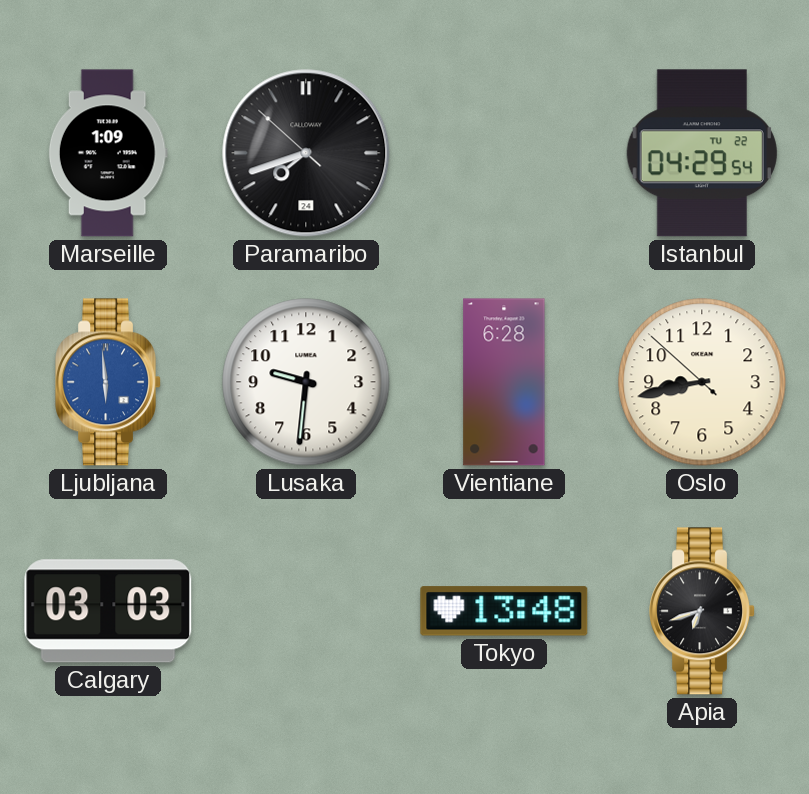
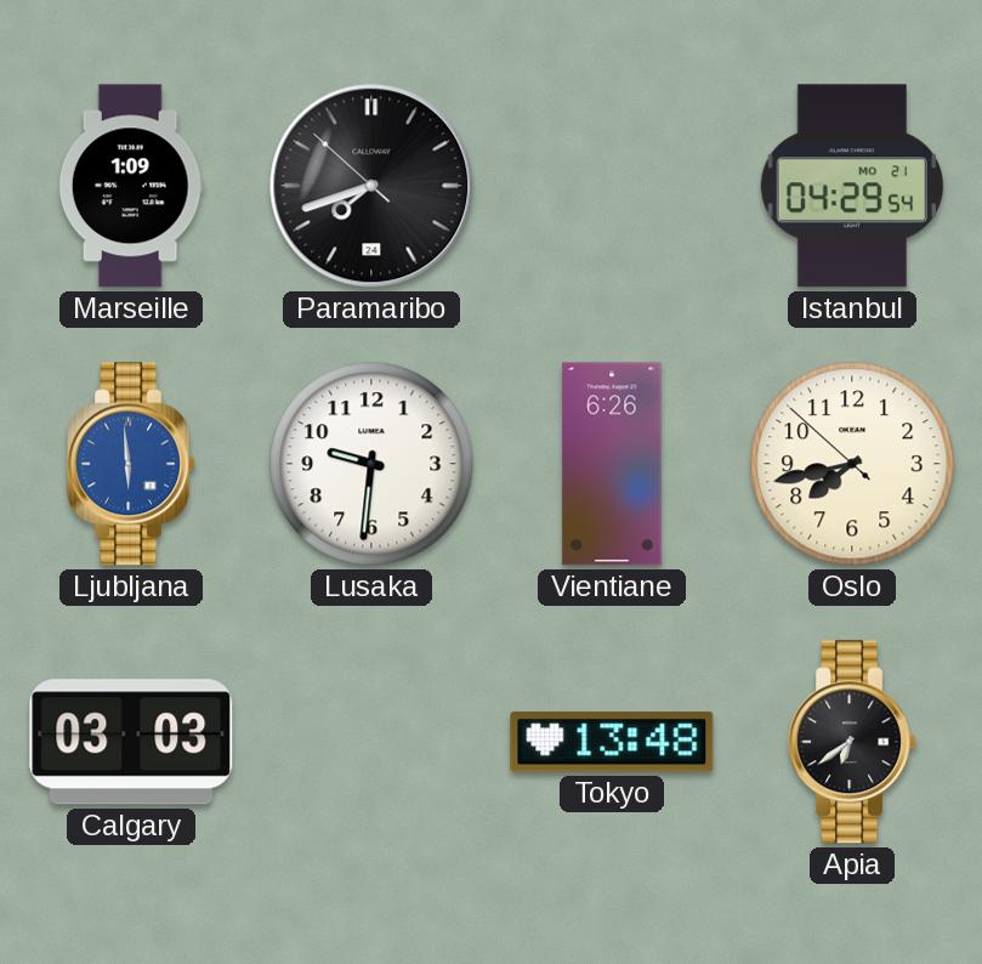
Istanbul date: TU 22 -> MO 21
Vientiane: 6:28 -> 6:26
Oslo: 8:42 -> 7:42
Apia: 6:42 -> 6:39
